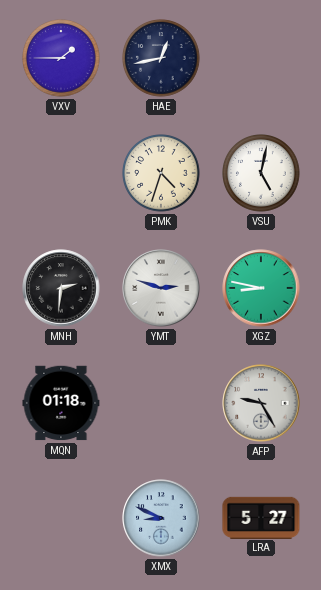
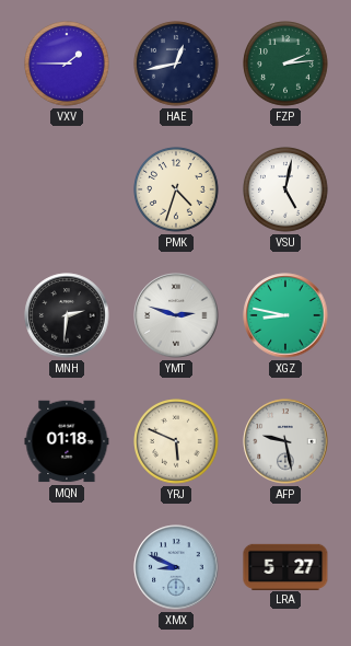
FZP: none -> 2:14
YRJ: none -> 5:49
AFP: 9:25 -> 9:28
